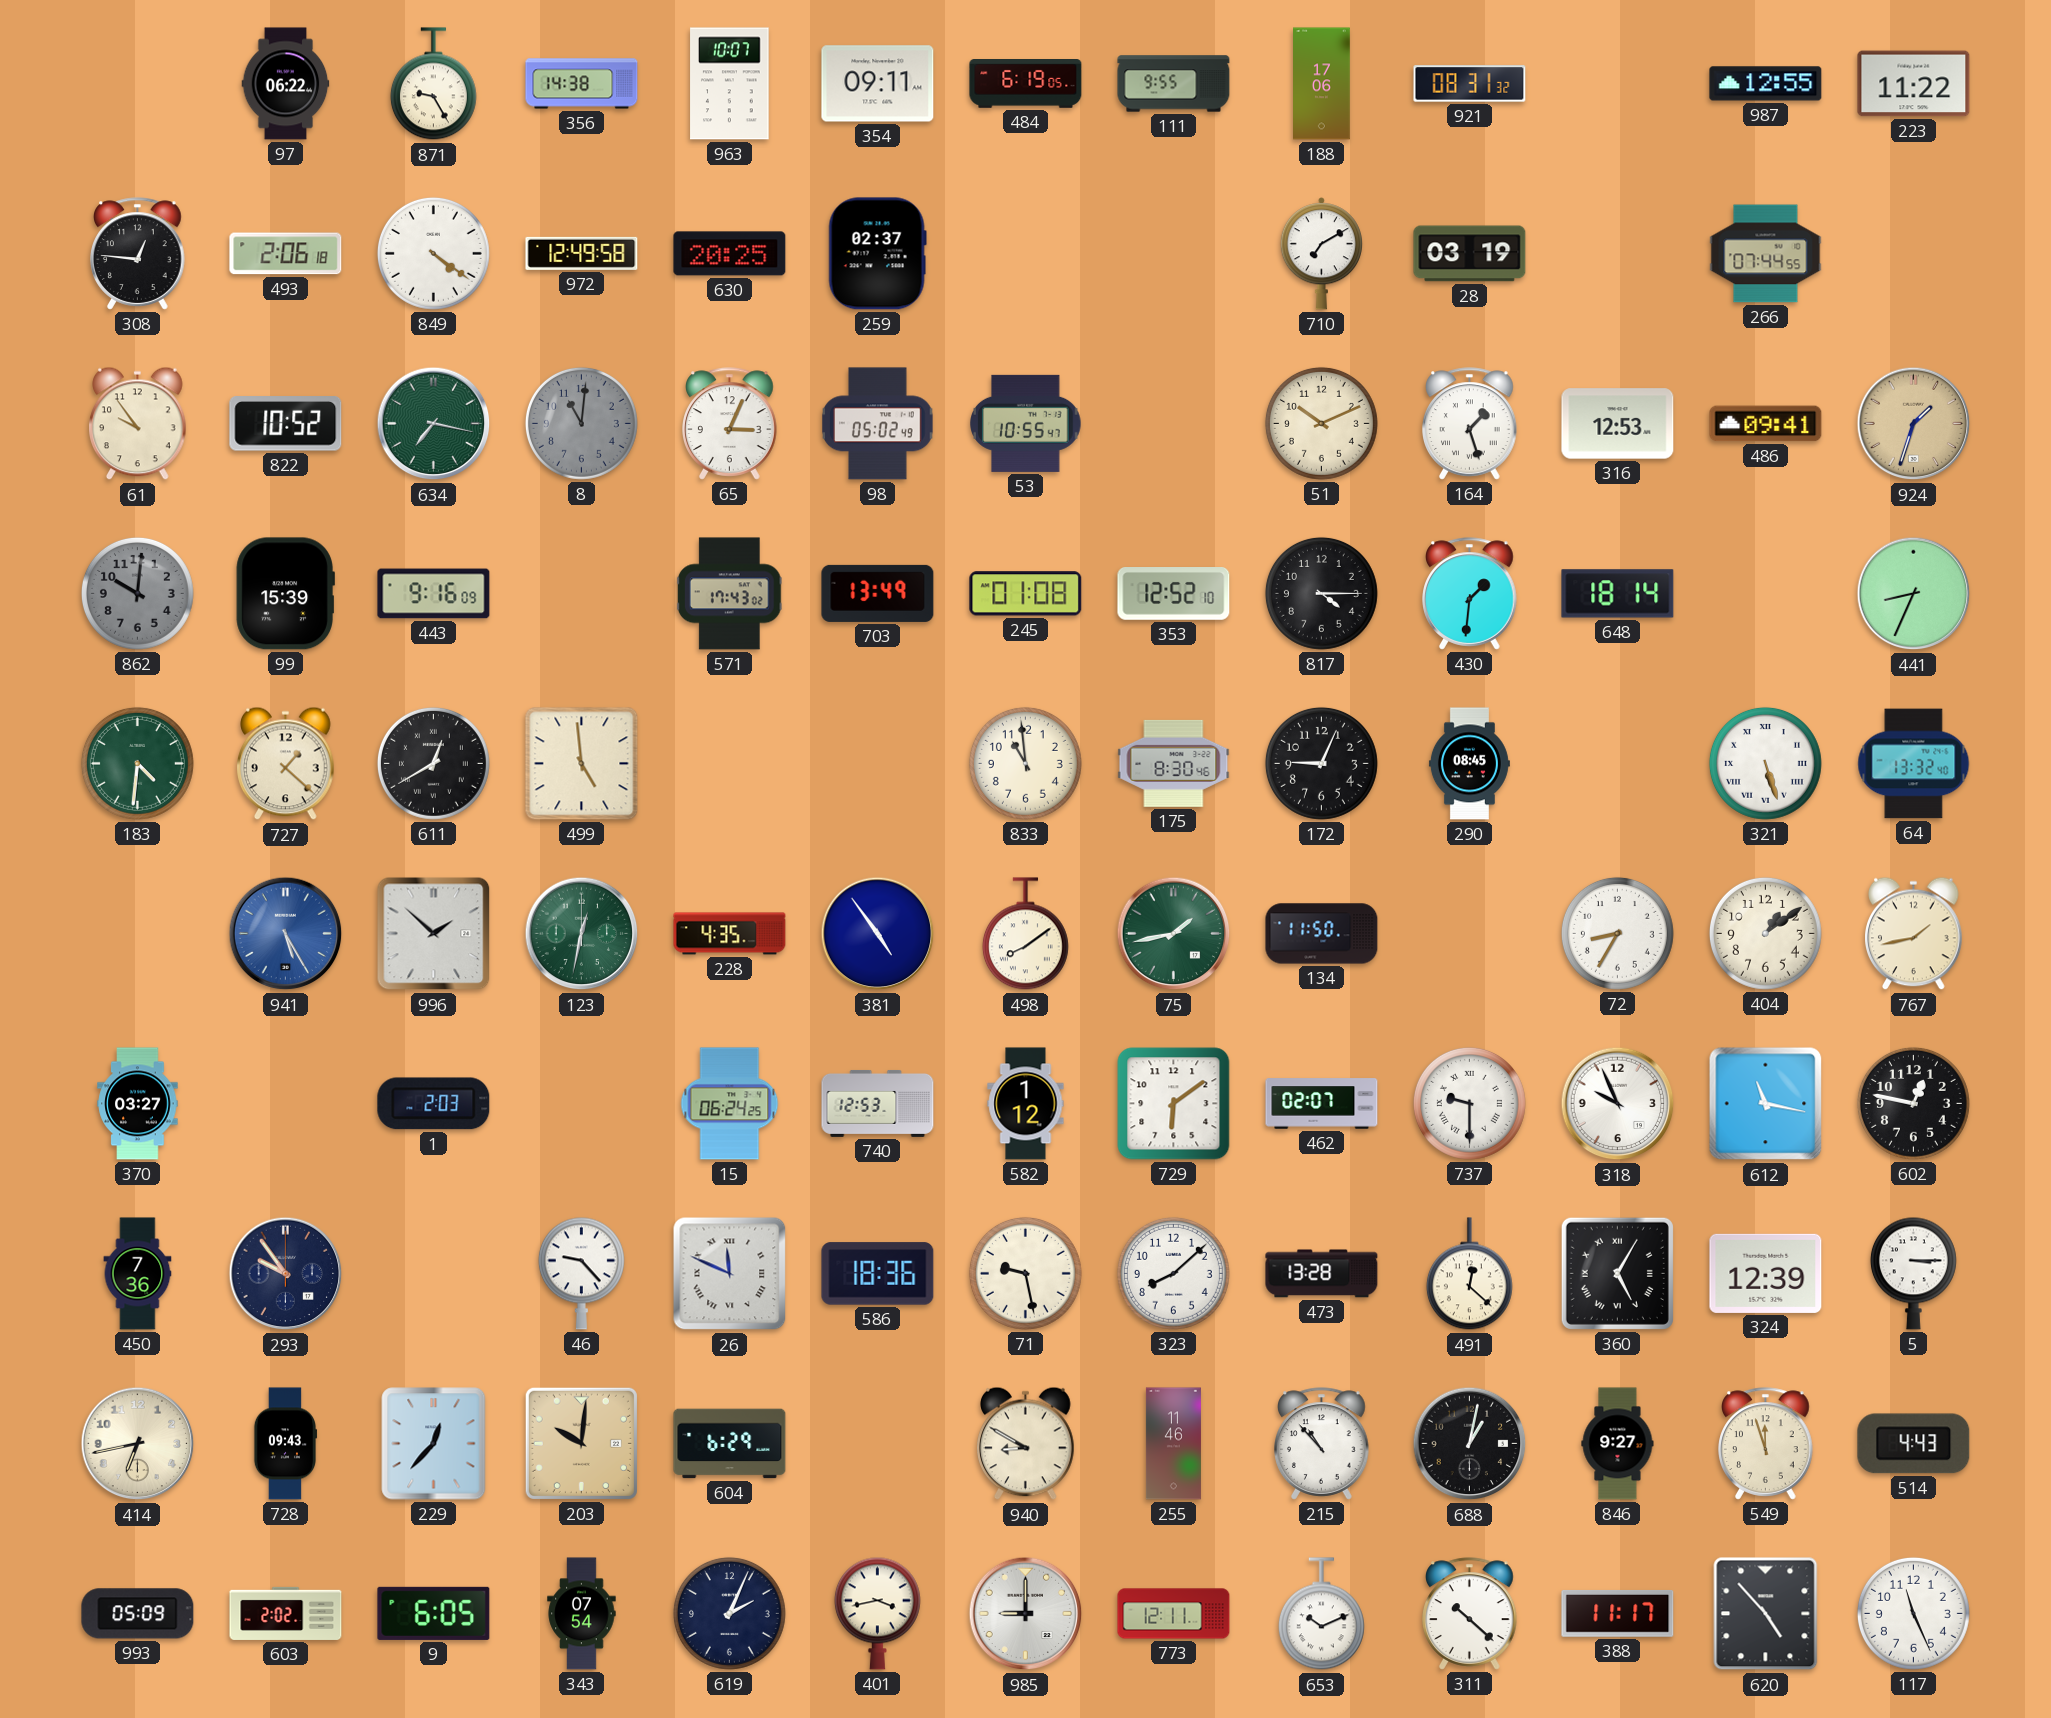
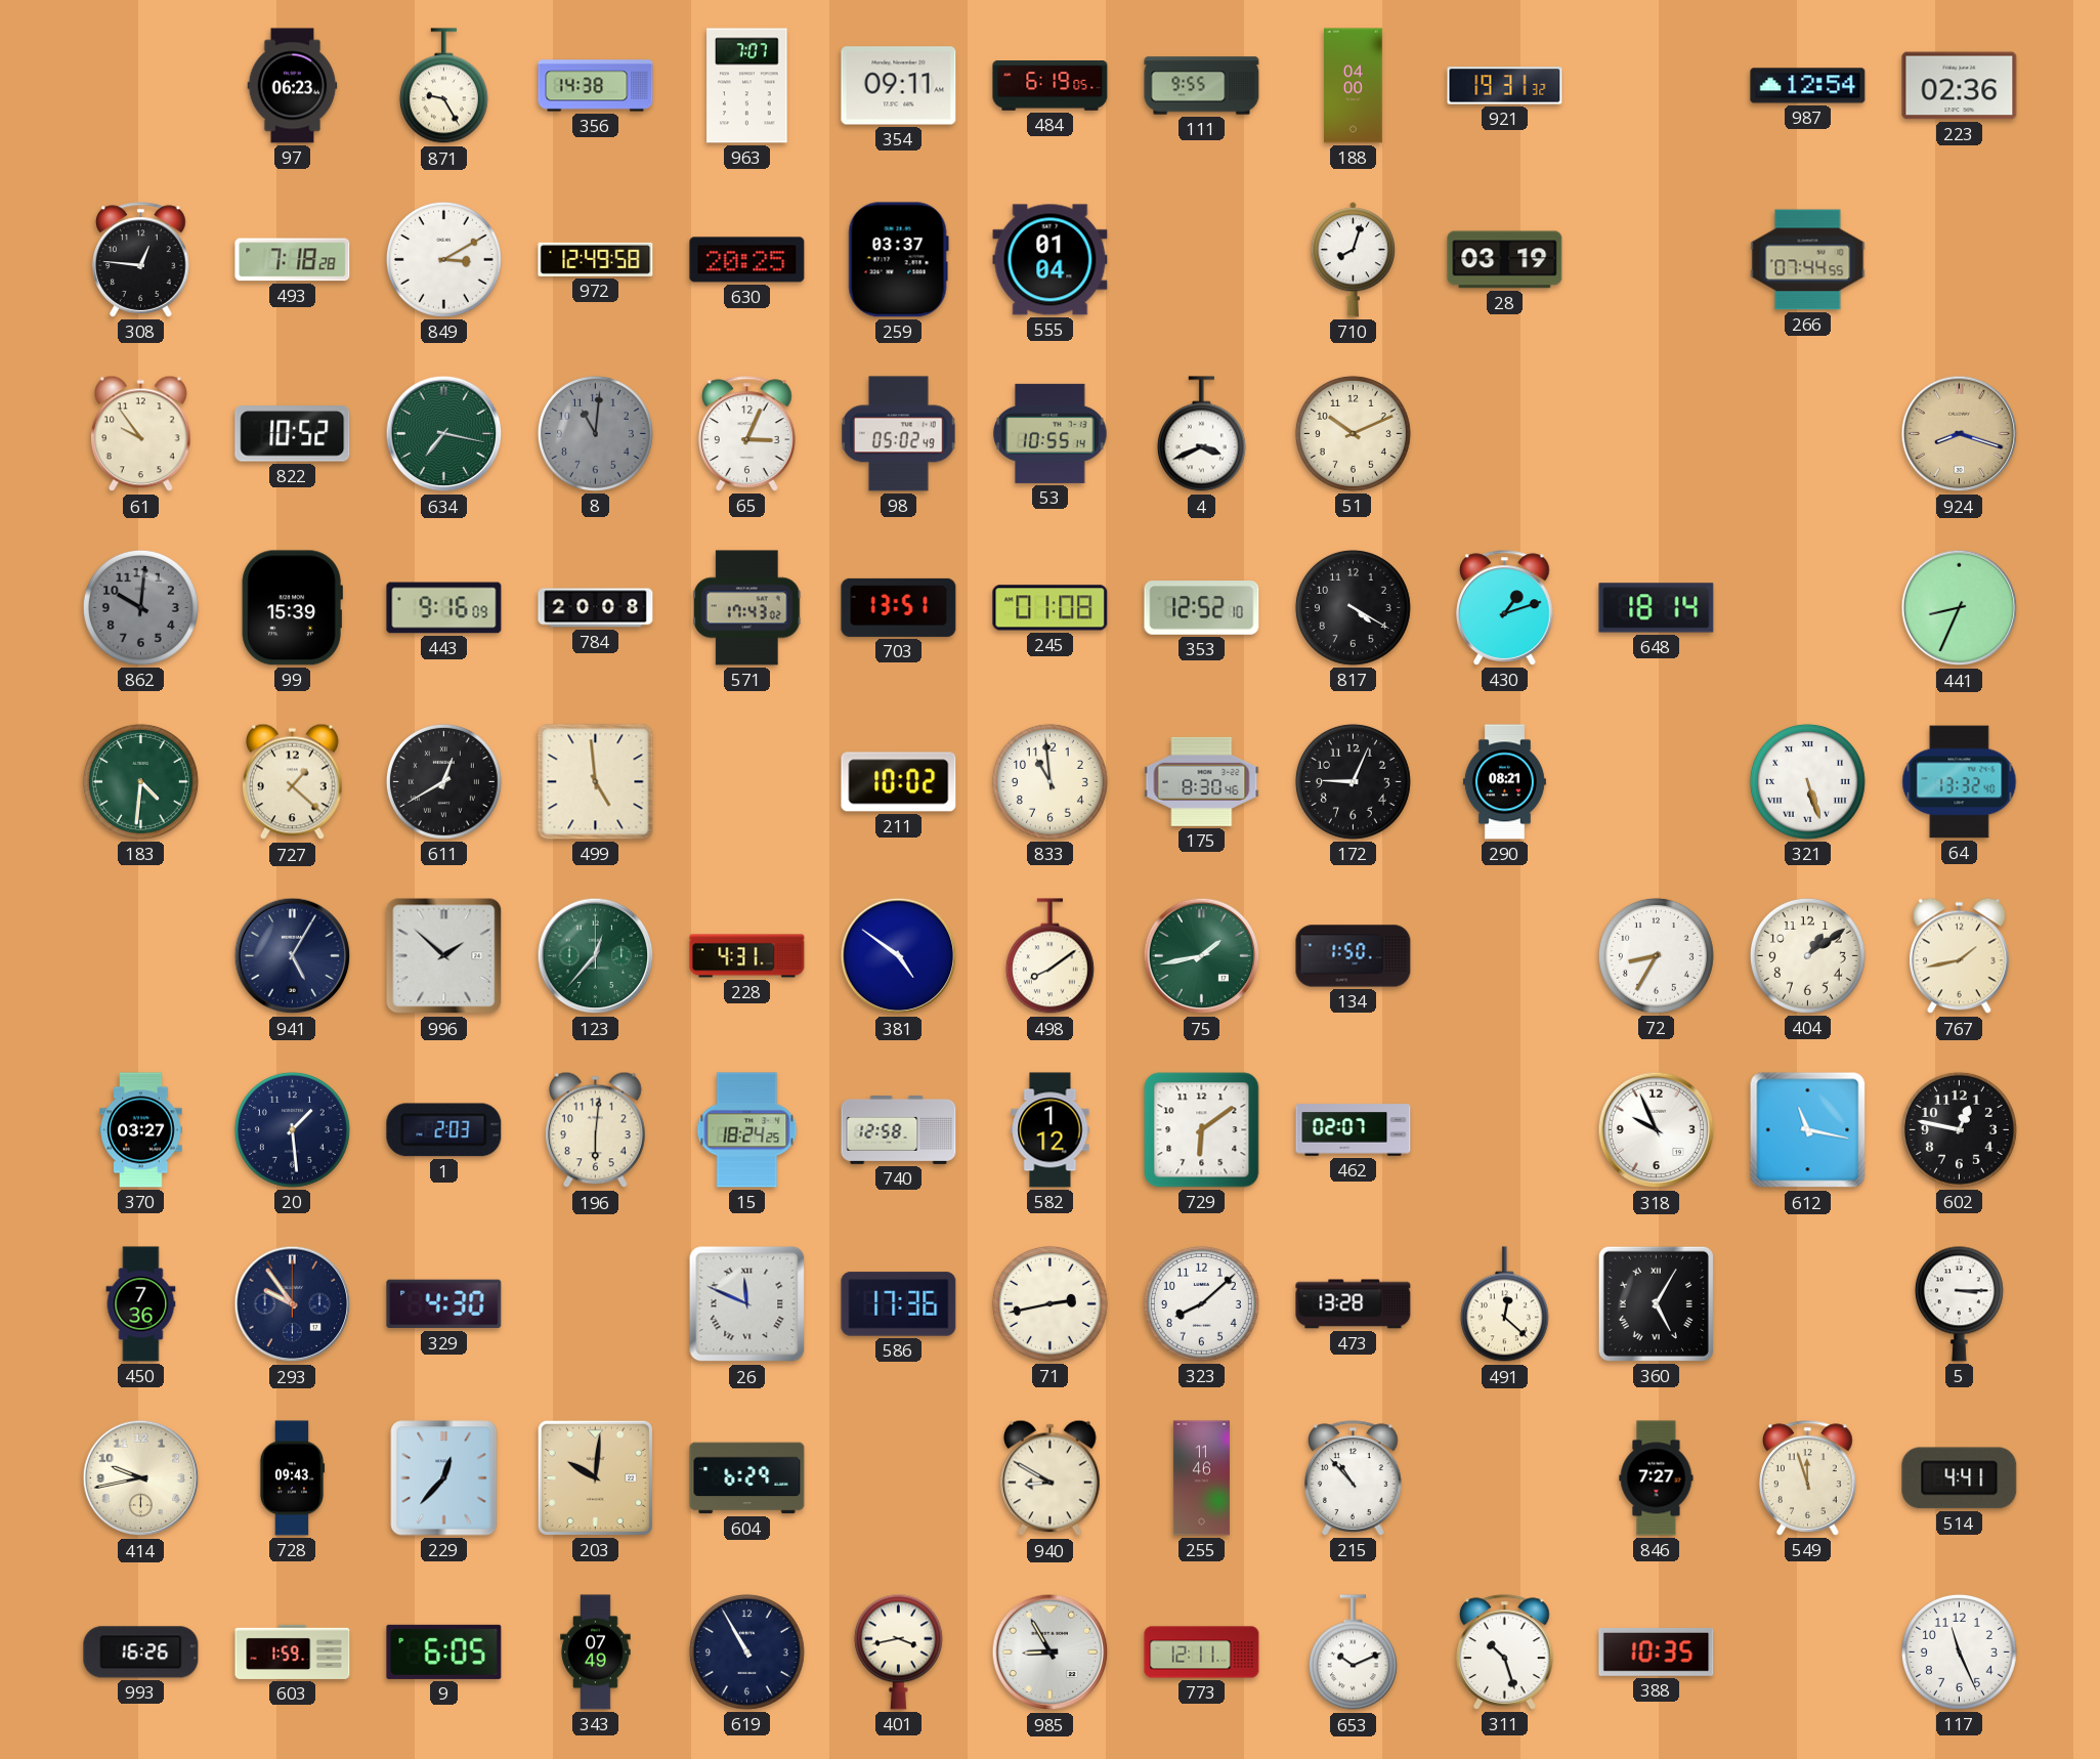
97: 06:22 -> 06:23
963: 10:07 -> 7:07
188: 17:06 -> 04:00
921: 08:31 -> 19:31
987: 12:55 -> 12:54
223: 11:22 -> 02:36
493: 2:06 -> 7:18
849: 4:21 -> 3:10
259: 02:37 -> 03:37
555: none -> 01:04
710: 7:10 -> 8:03
53: 10:55:47 -> 10:55:14
4: none -> 3:41
164: 1:27 -> none
316: 12:53 -> none
486: 09:41 -> none
924: 1:33 -> 8:18
784: none -> 20:08
703: 13:49 -> 13:51
817: 4:15 -> 4:20
430: 1:31 -> 1:12
211: none -> 10:02
290: 08:45 -> 08:21
941: 5:25 -> 5:05
941 dial: blue -> navy
123: 12:32 -> 12:37
228: 4:35 -> 4:31
381: 4:54 -> 4:51
134: 11:50 -> 1:50
20: none -> 1:29
196: none -> 6:01
15: 06:24 -> 18:24
740: 12:53 -> 12:58
737: 9:30 -> none
329: none -> 4:30
46: 9:23 -> none
586: 18:36 -> 17:36
71: 9:28 -> 2:43
324: 12:39 -> none
414: 6:43 -> 9:43
688: 1:02 -> none
846: 9:27 -> 7:27
514: 4:43 -> 4:41
993: 05:09 -> 16:26
603: 2:02 -> 1:59
343: 07:54 -> 07:49
619: 2:04 -> 10:55
985: 9:00 -> 8:55
311: 10:22 -> 10:27
388: 11:17 -> 10:35
620: 4:53 -> none
